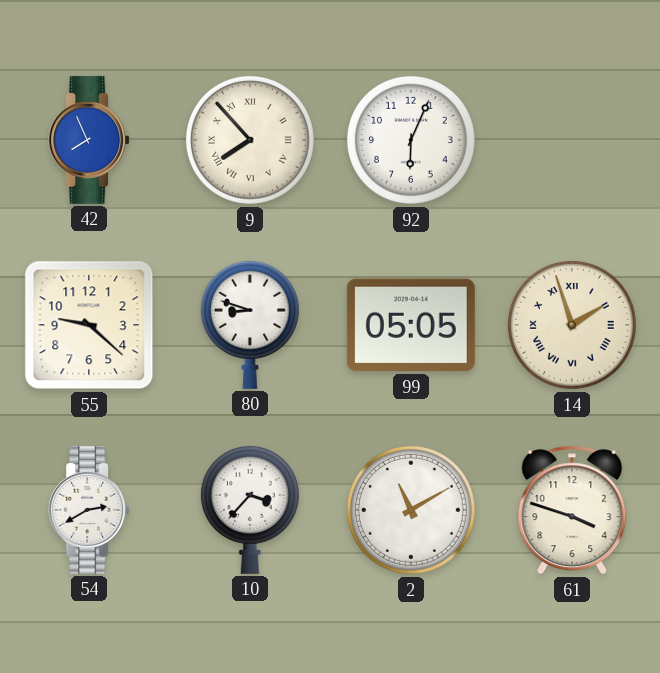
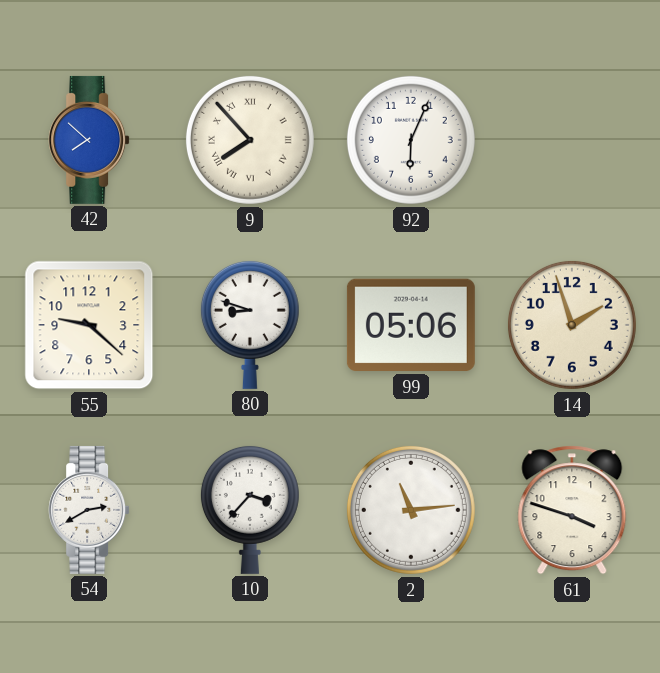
42: 7:56 -> 7:52
99: 05:05 -> 05:06
14 numerals: Roman -> Arabic
2: 11:10 -> 11:14
